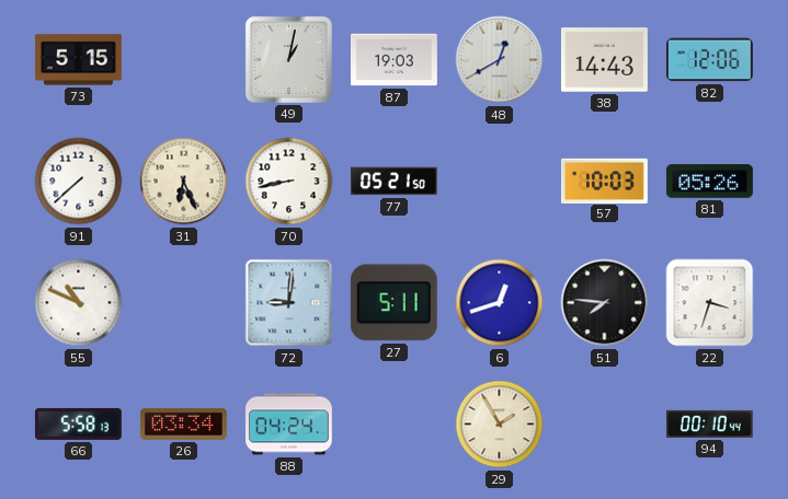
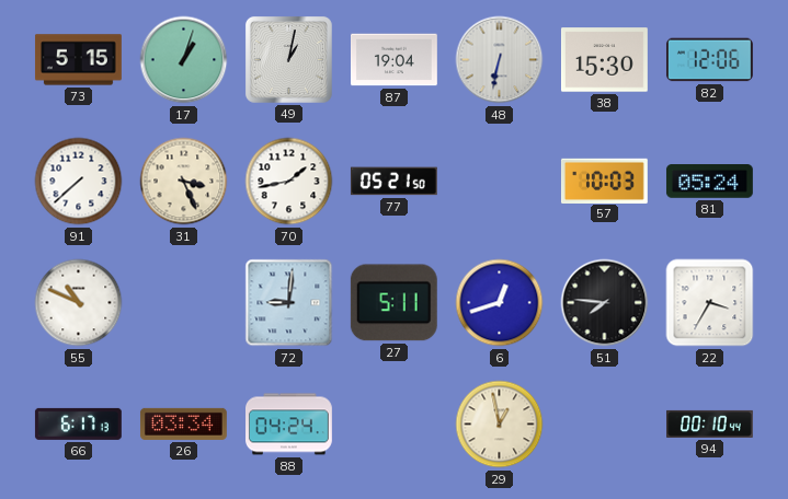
17: none -> 1:03
87: 19:03 -> 19:04
48: 12:40 -> 6:32
38: 14:43 -> 15:30
31: 6:26 -> 3:26
70: 8:43 -> 1:43
81: 05:26 -> 05:24
22: 3:33 -> 3:35
66: 5:58 -> 6:17
29: 1:55 -> 12:58
